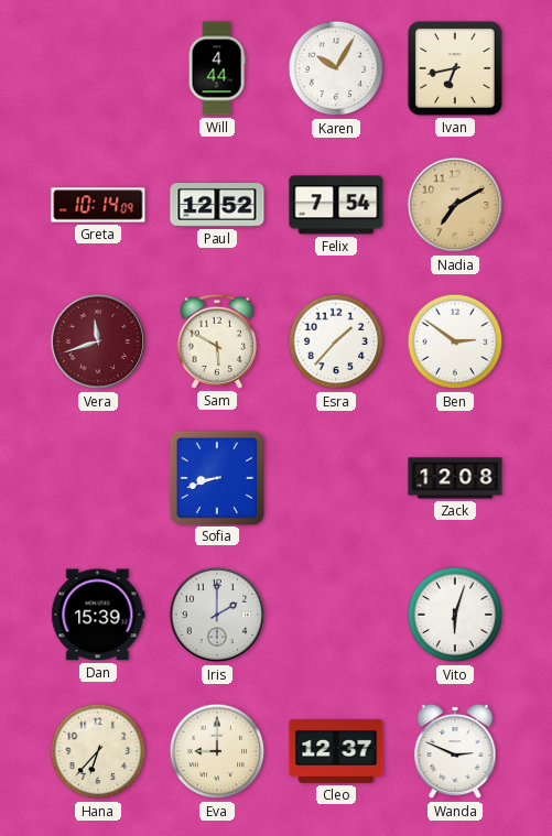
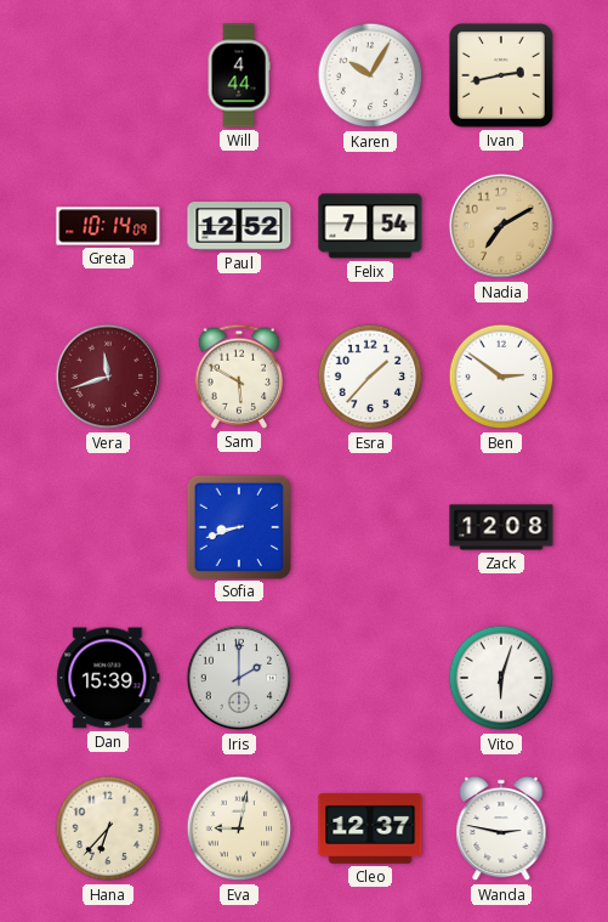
Ivan: 6:43 -> 2:43
Eva: 9:00 -> 9:02
Wanda: 2:49 -> 2:47
